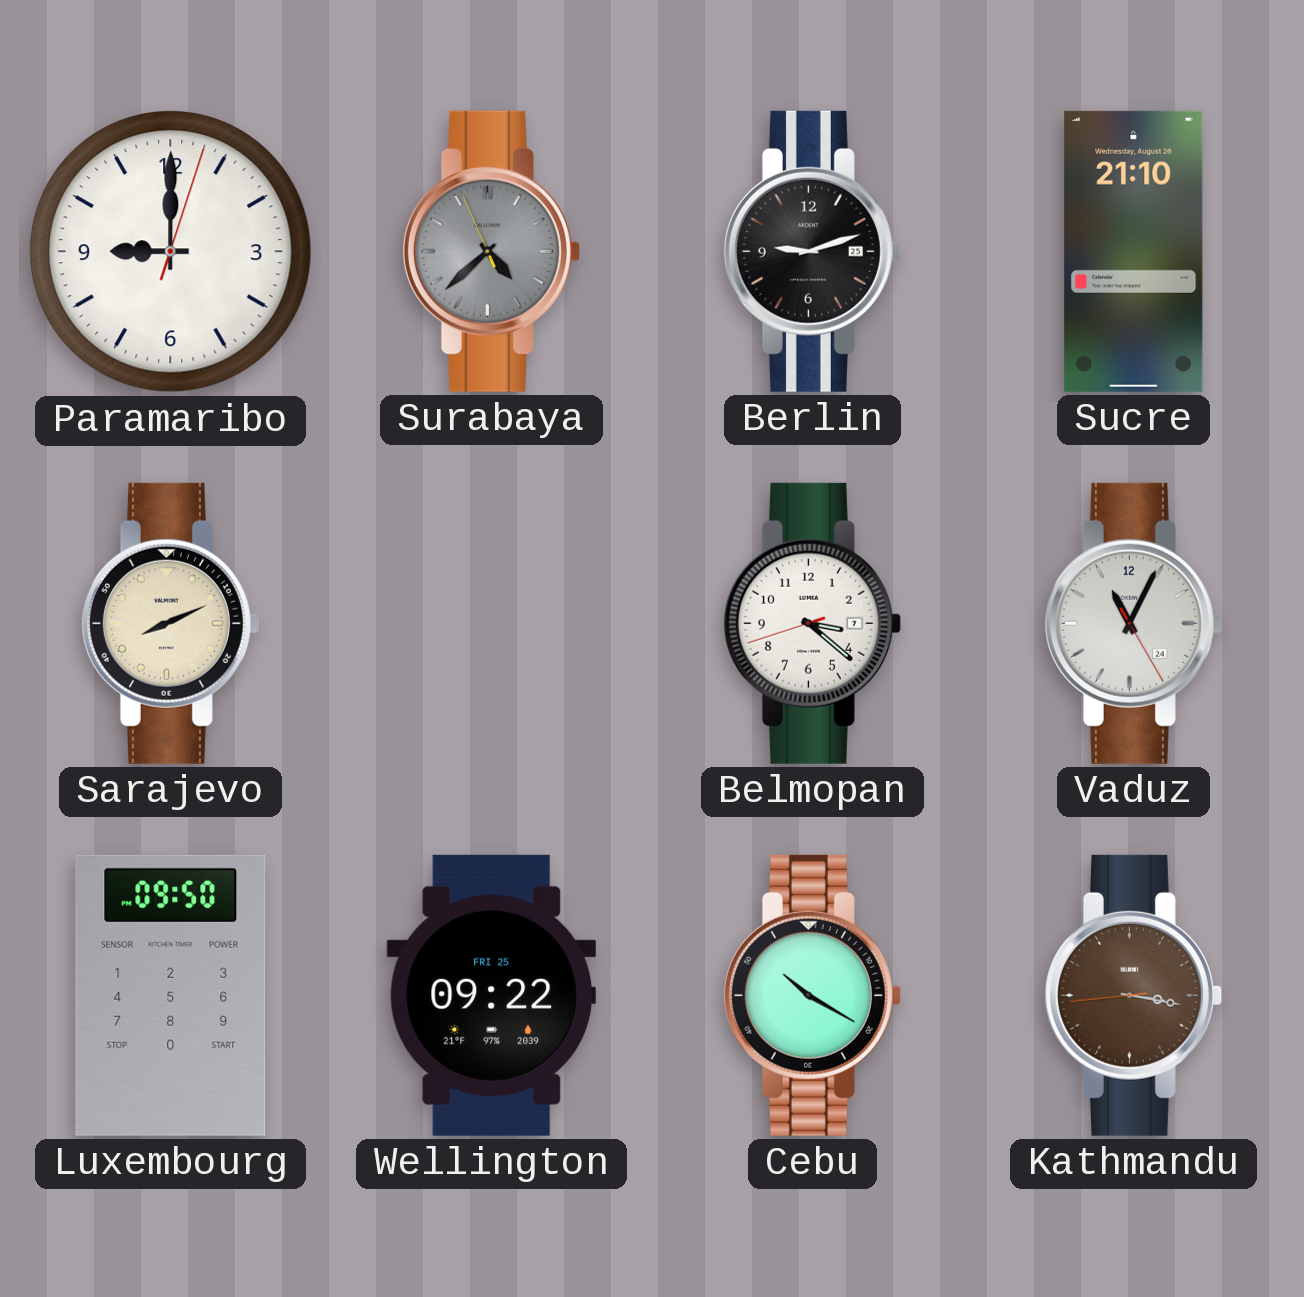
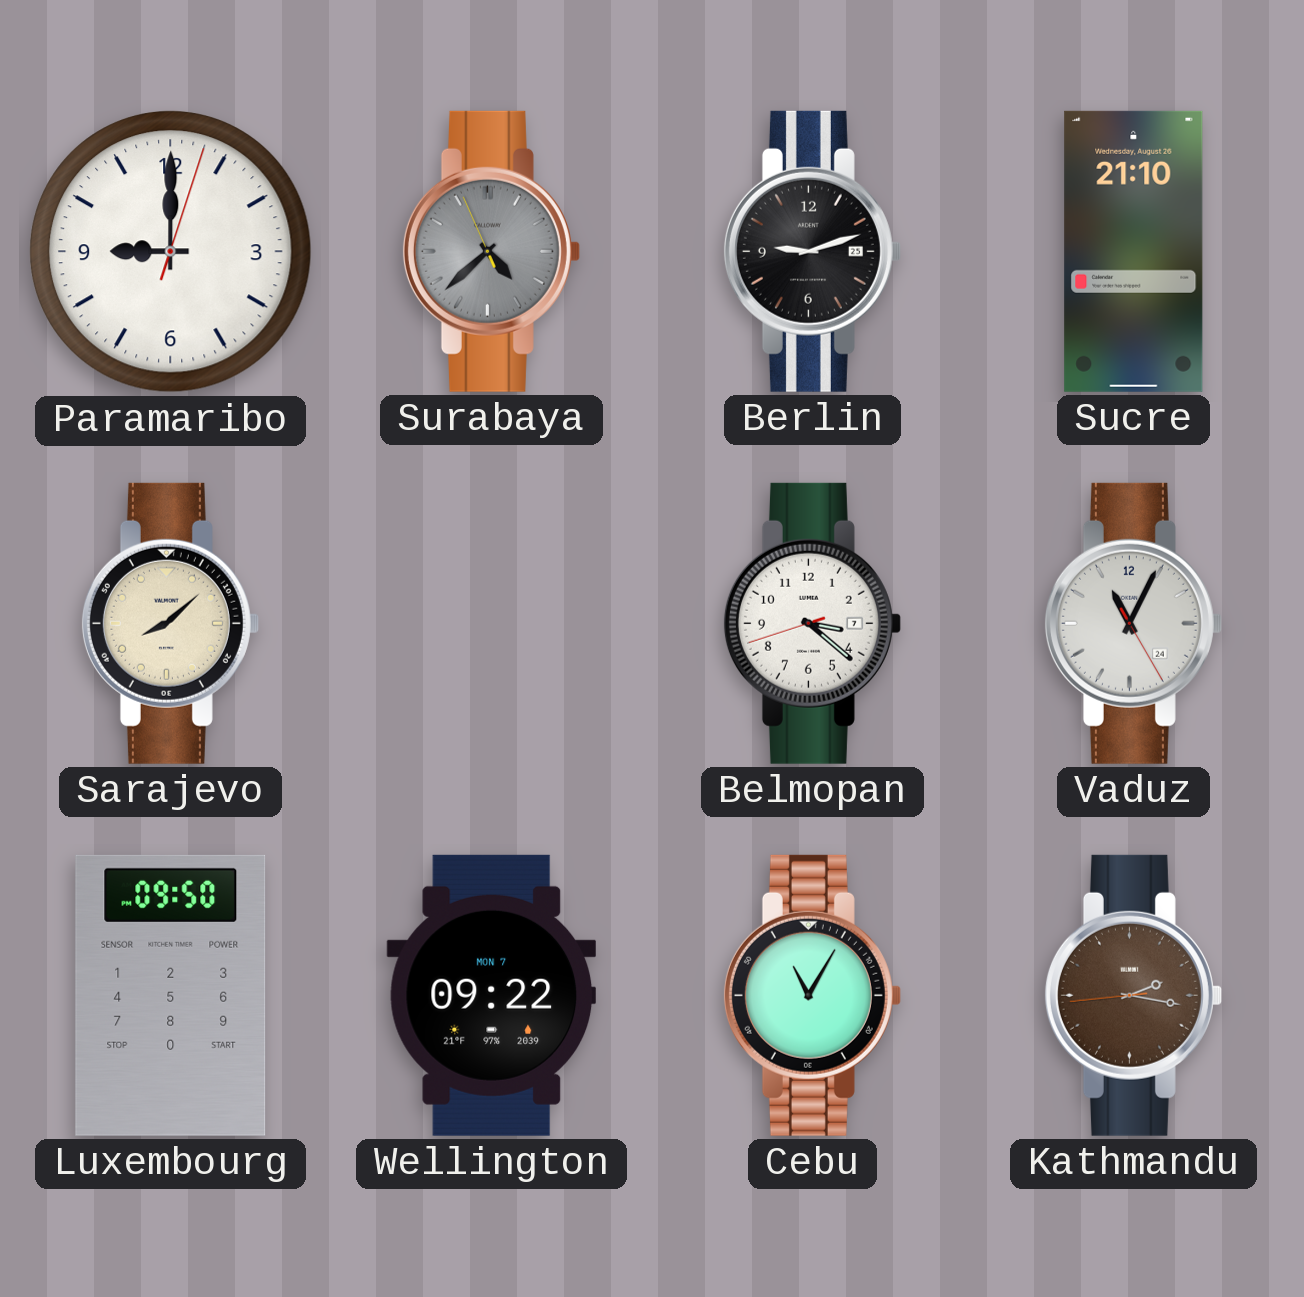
Sarajevo: 8:11 -> 8:08
Wellington date: FRI 25 -> MON 7
Cebu: 10:20 -> 11:05
Kathmandu: 3:16 -> 2:16
